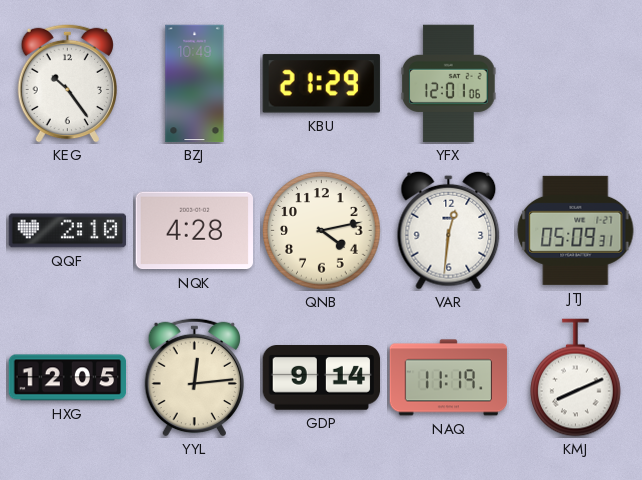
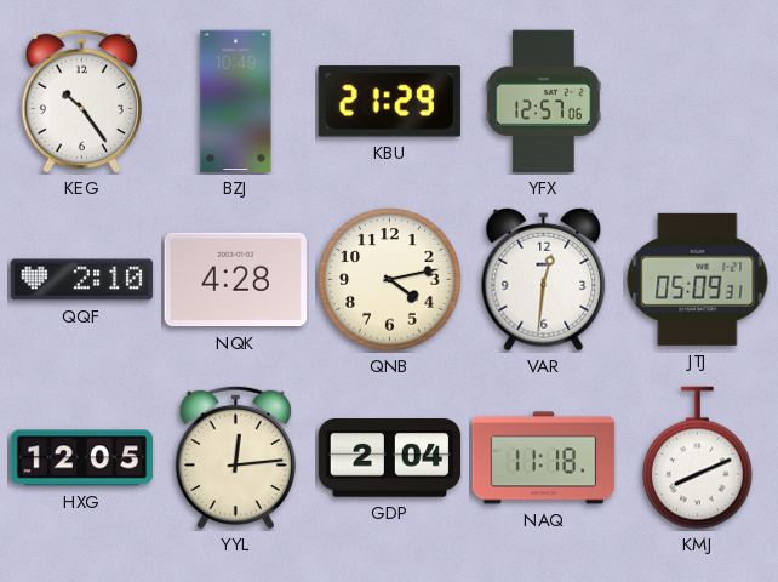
YFX: 12:01 -> 12:57
GDP: 9:14 -> 2:04
NAQ: 11:19 -> 11:18
